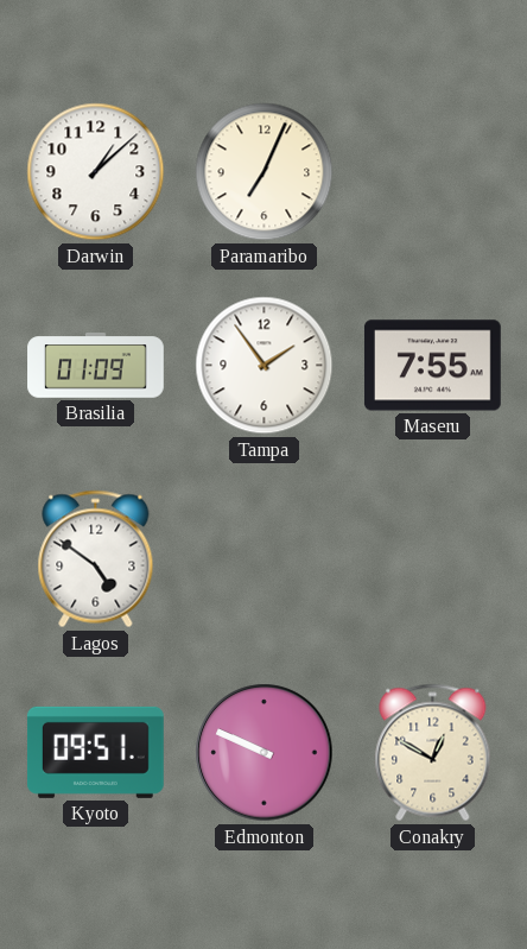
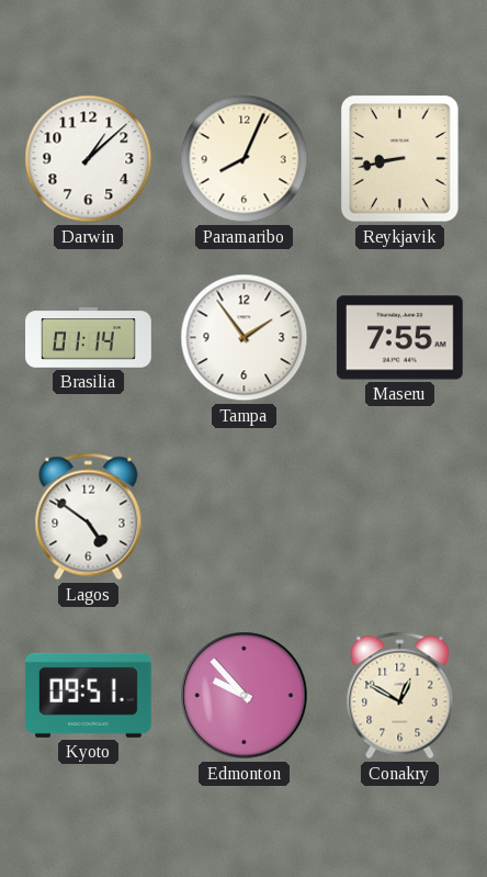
Paramaribo: 7:04 -> 8:04
Reykjavik: none -> 8:43
Brasilia: 01:09 -> 01:14
Edmonton: 9:49 -> 9:53
